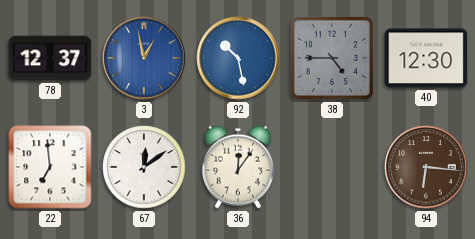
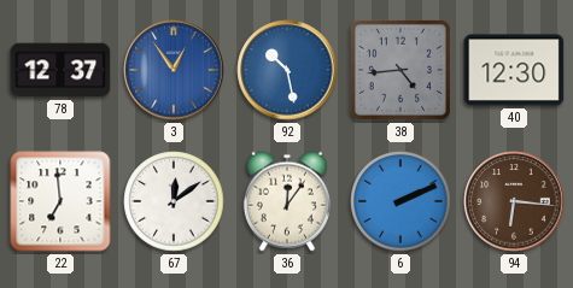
3: 12:58 -> 12:54
38: 4:45 -> 4:44
6: none -> 2:11
